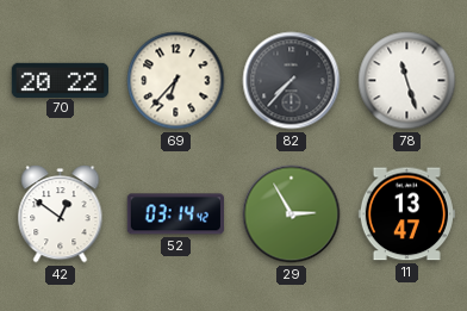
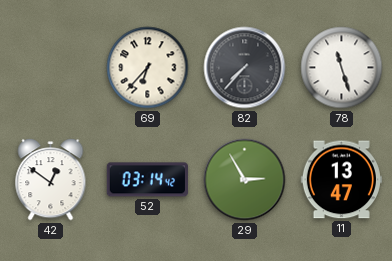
70: 20:22 -> none
